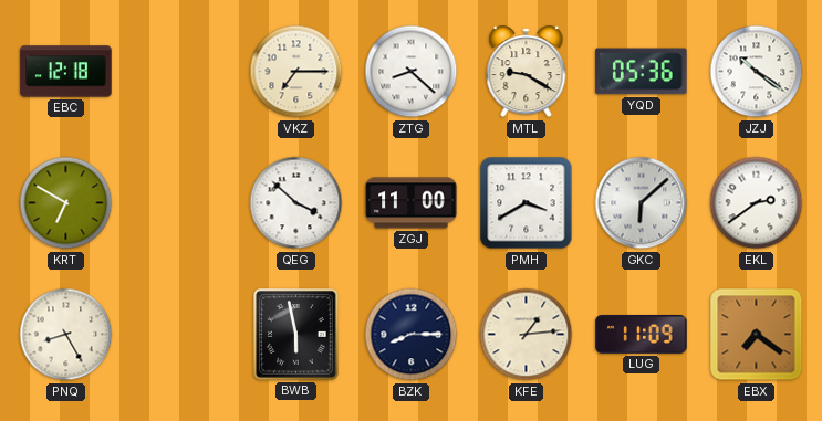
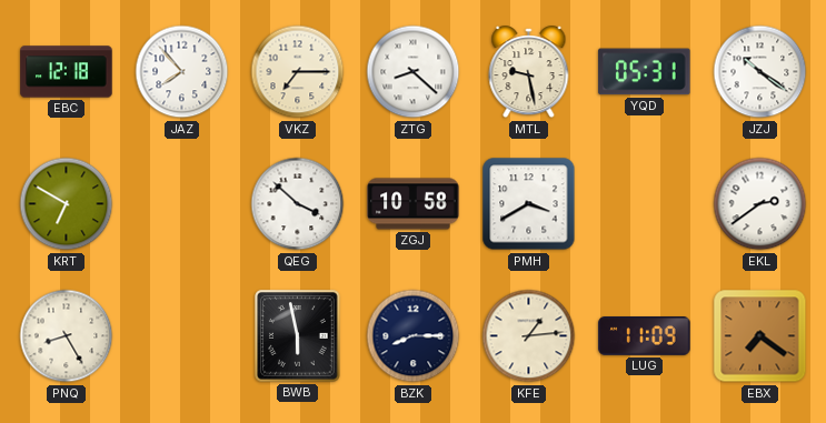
JAZ: none -> 7:53
MTL: 9:20 -> 9:28
YQD: 05:36 -> 05:31
ZGJ: 11:00 -> 10:58
GKC: 6:08 -> none
